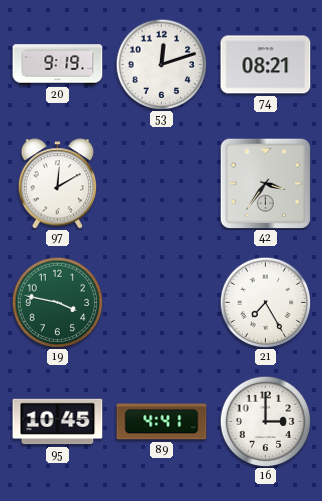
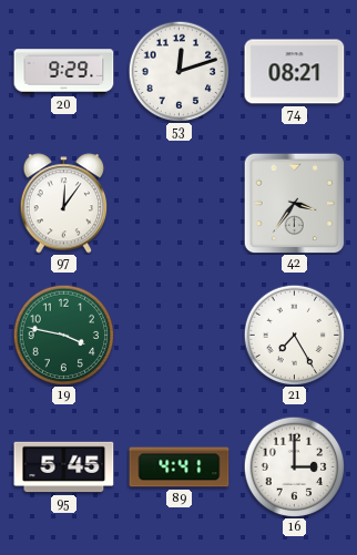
20: 9:19 -> 9:29
97: 12:10 -> 12:06
95: 10:45 -> 5:45
